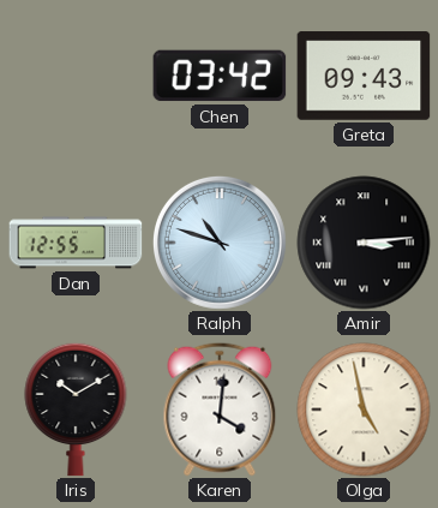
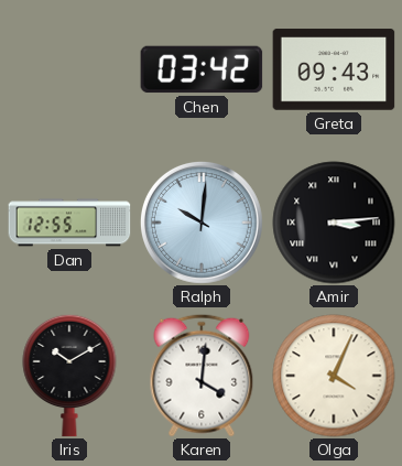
Ralph: 10:48 -> 10:01
Olga: 4:58 -> 4:04
